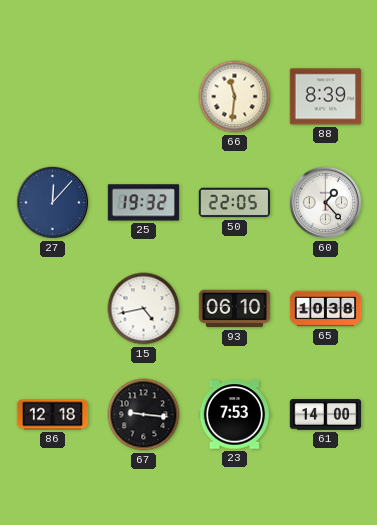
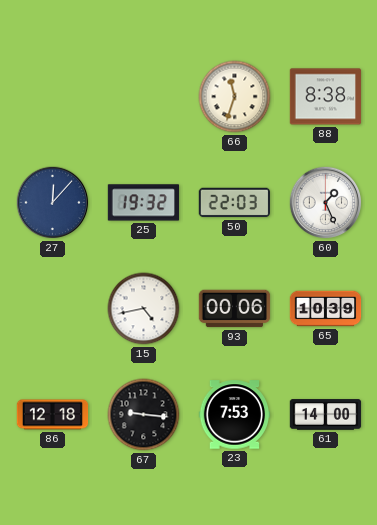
66: 11:31 -> 11:33
88: 8:39 -> 8:38
50: 22:05 -> 22:03
60: 1:23 -> 1:26
93: 06:10 -> 00:06
65: 10:38 -> 10:39
